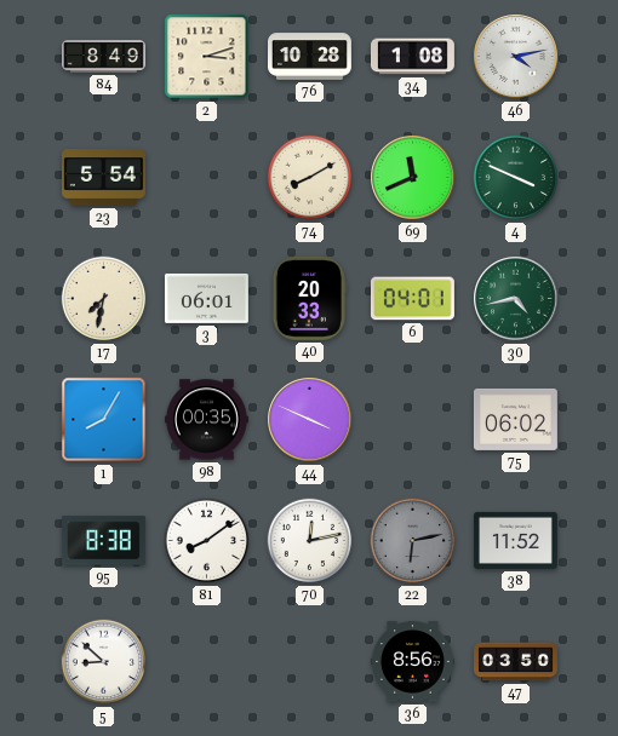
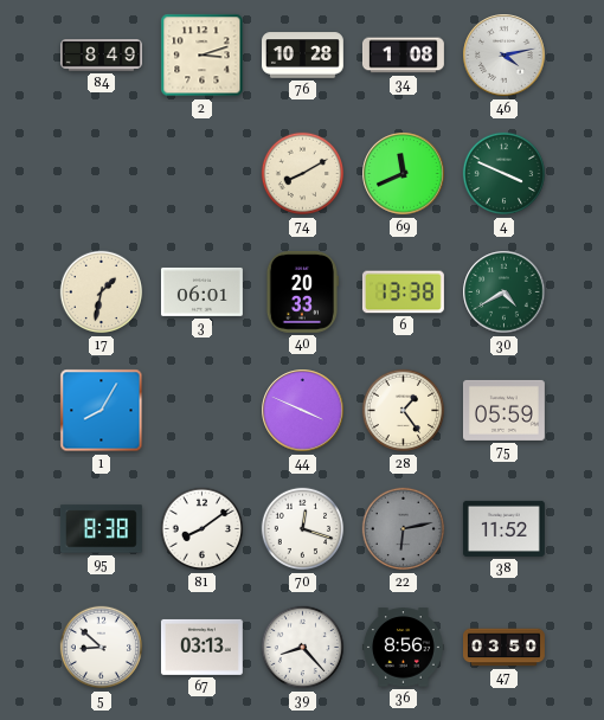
23: 5:54 -> none
17: 7:32 -> 1:32
6: 04:01 -> 13:38
30: 4:43 -> 4:40
98: 00:35 -> none
28: none -> 1:24
75: 06:02 -> 05:59
70: 12:13 -> 12:18
67: none -> 03:13
39: none -> 8:23
